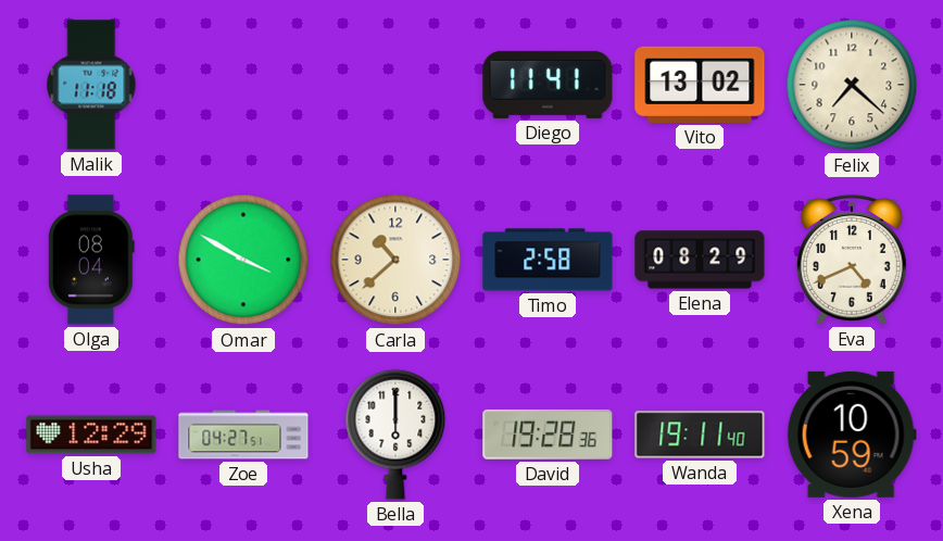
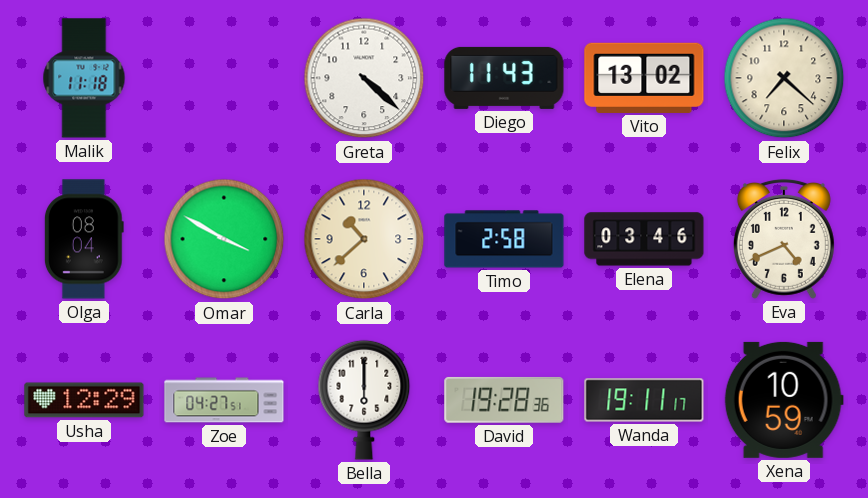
Greta: none -> 4:22
Diego: 11:41 -> 11:43
Elena: 08:29 -> 03:46
Wanda: 19:11:40 -> 19:11:17
